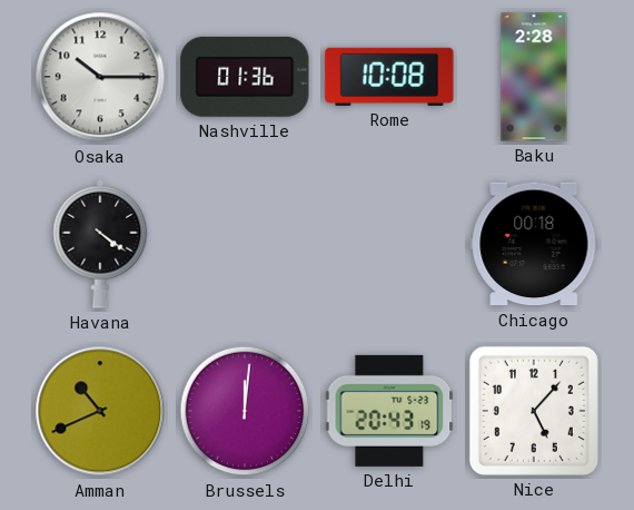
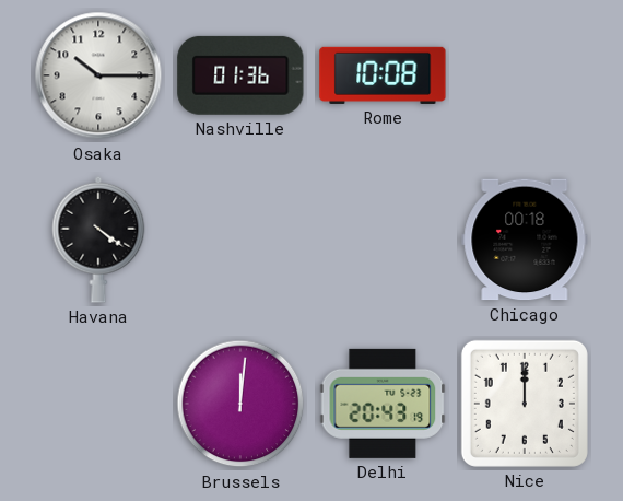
Baku: 2:28 -> none
Amman: 10:41 -> none
Nice: 5:07 -> 12:00
